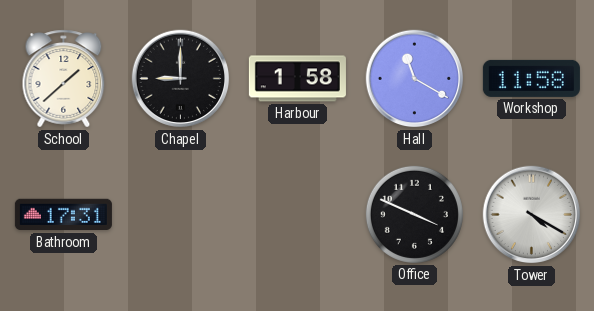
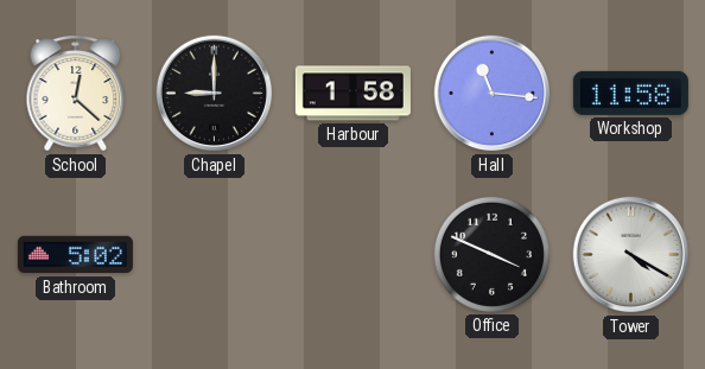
School: 1:38 -> 12:22
Hall: 11:20 -> 11:16
Bathroom: 17:31 -> 5:02
